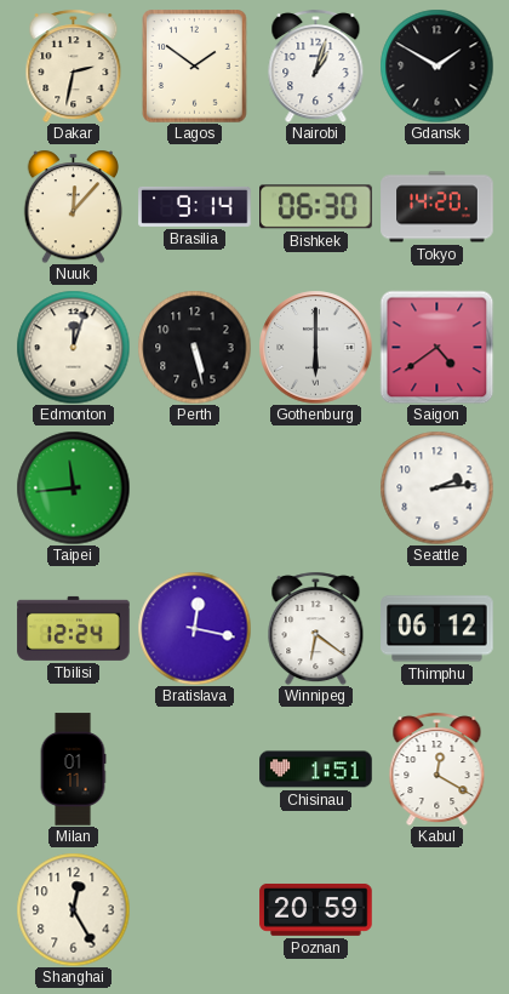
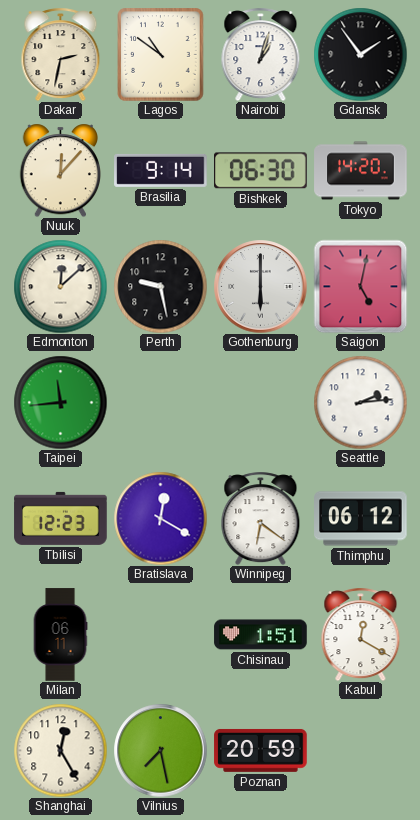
Lagos: 1:51 -> 10:51
Gdansk: 1:50 -> 1:54
Edmonton: 12:03 -> 12:08
Perth: 5:28 -> 9:28
Saigon: 4:39 -> 5:02
Tbilisi: 12:24 -> 12:23
Bratislava: 12:17 -> 12:20
Milan: 01:11 -> 06:11
Vilnius: none -> 7:28
